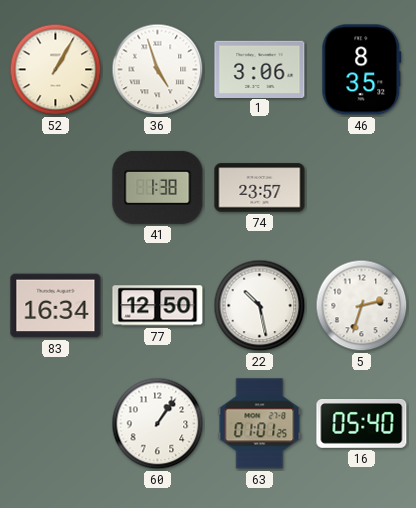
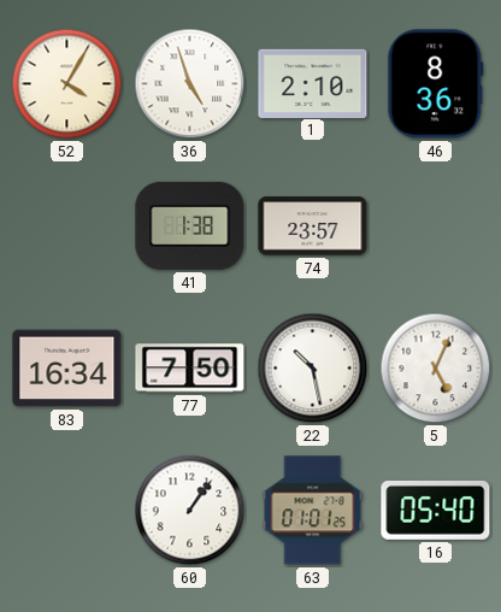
52: 1:05 -> 4:05
1: 3:06 -> 2:10
46: 8:35 -> 8:36
77: 12:50 -> 7:50
5: 2:33 -> 5:04
